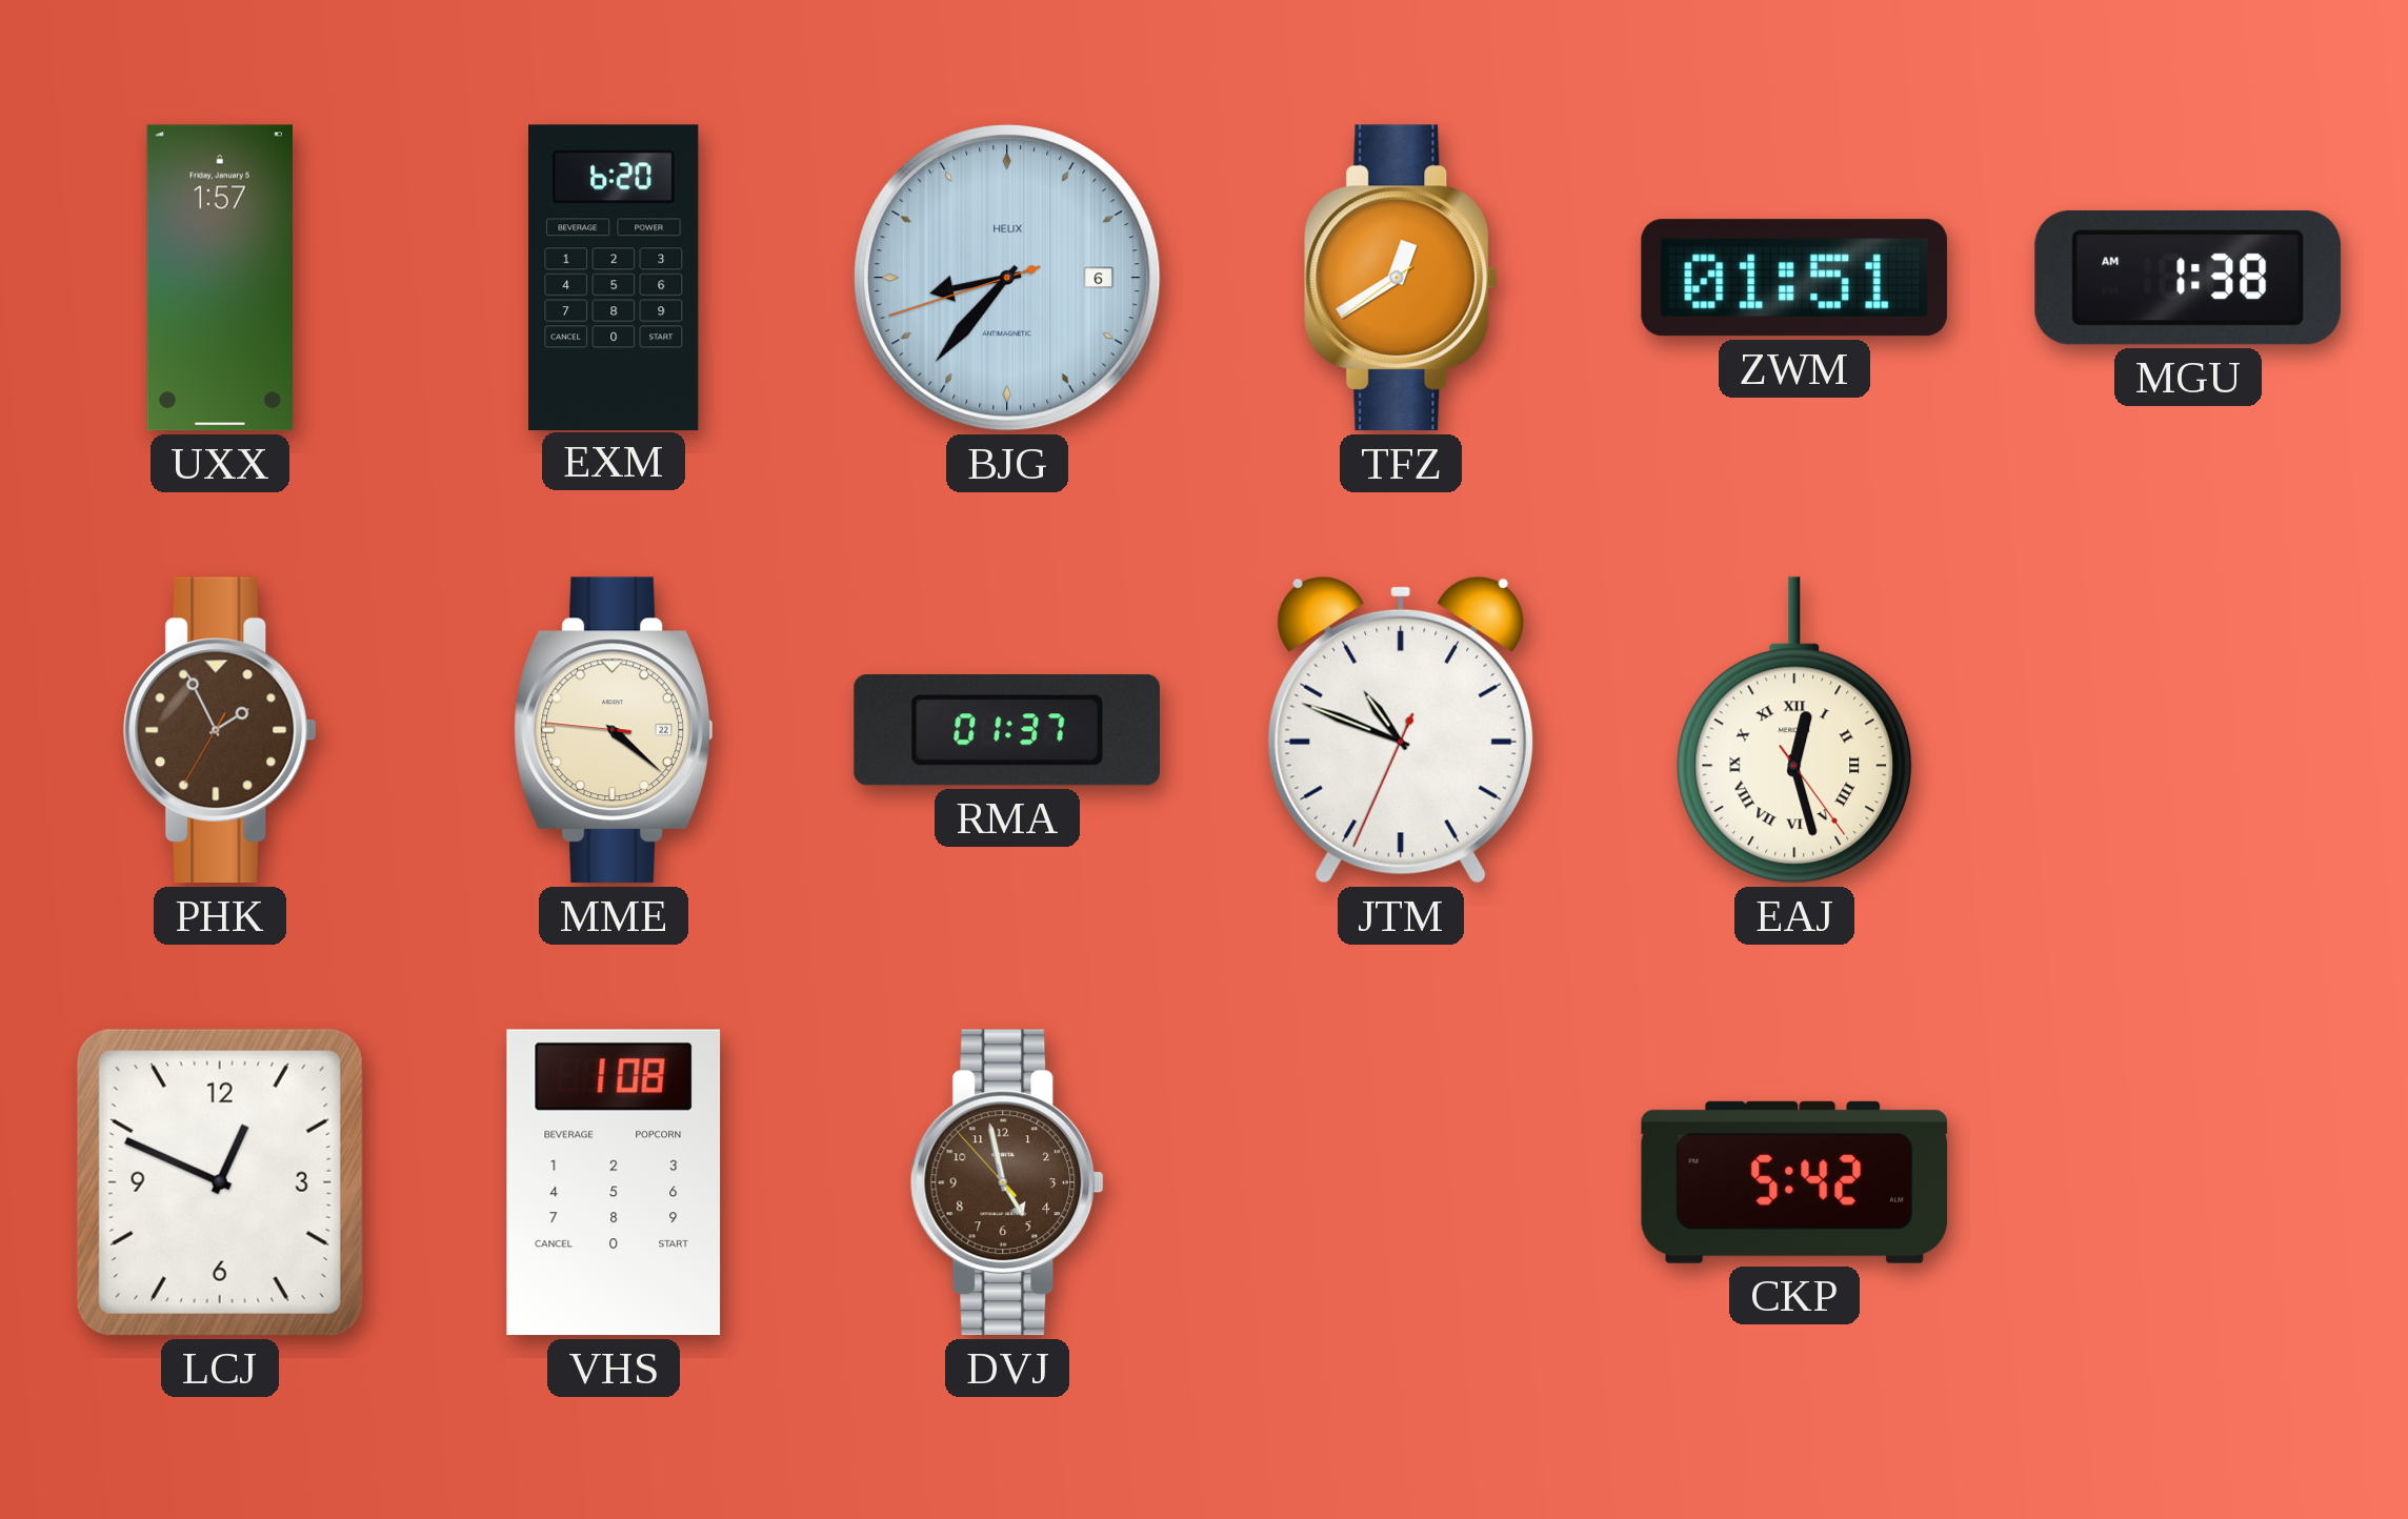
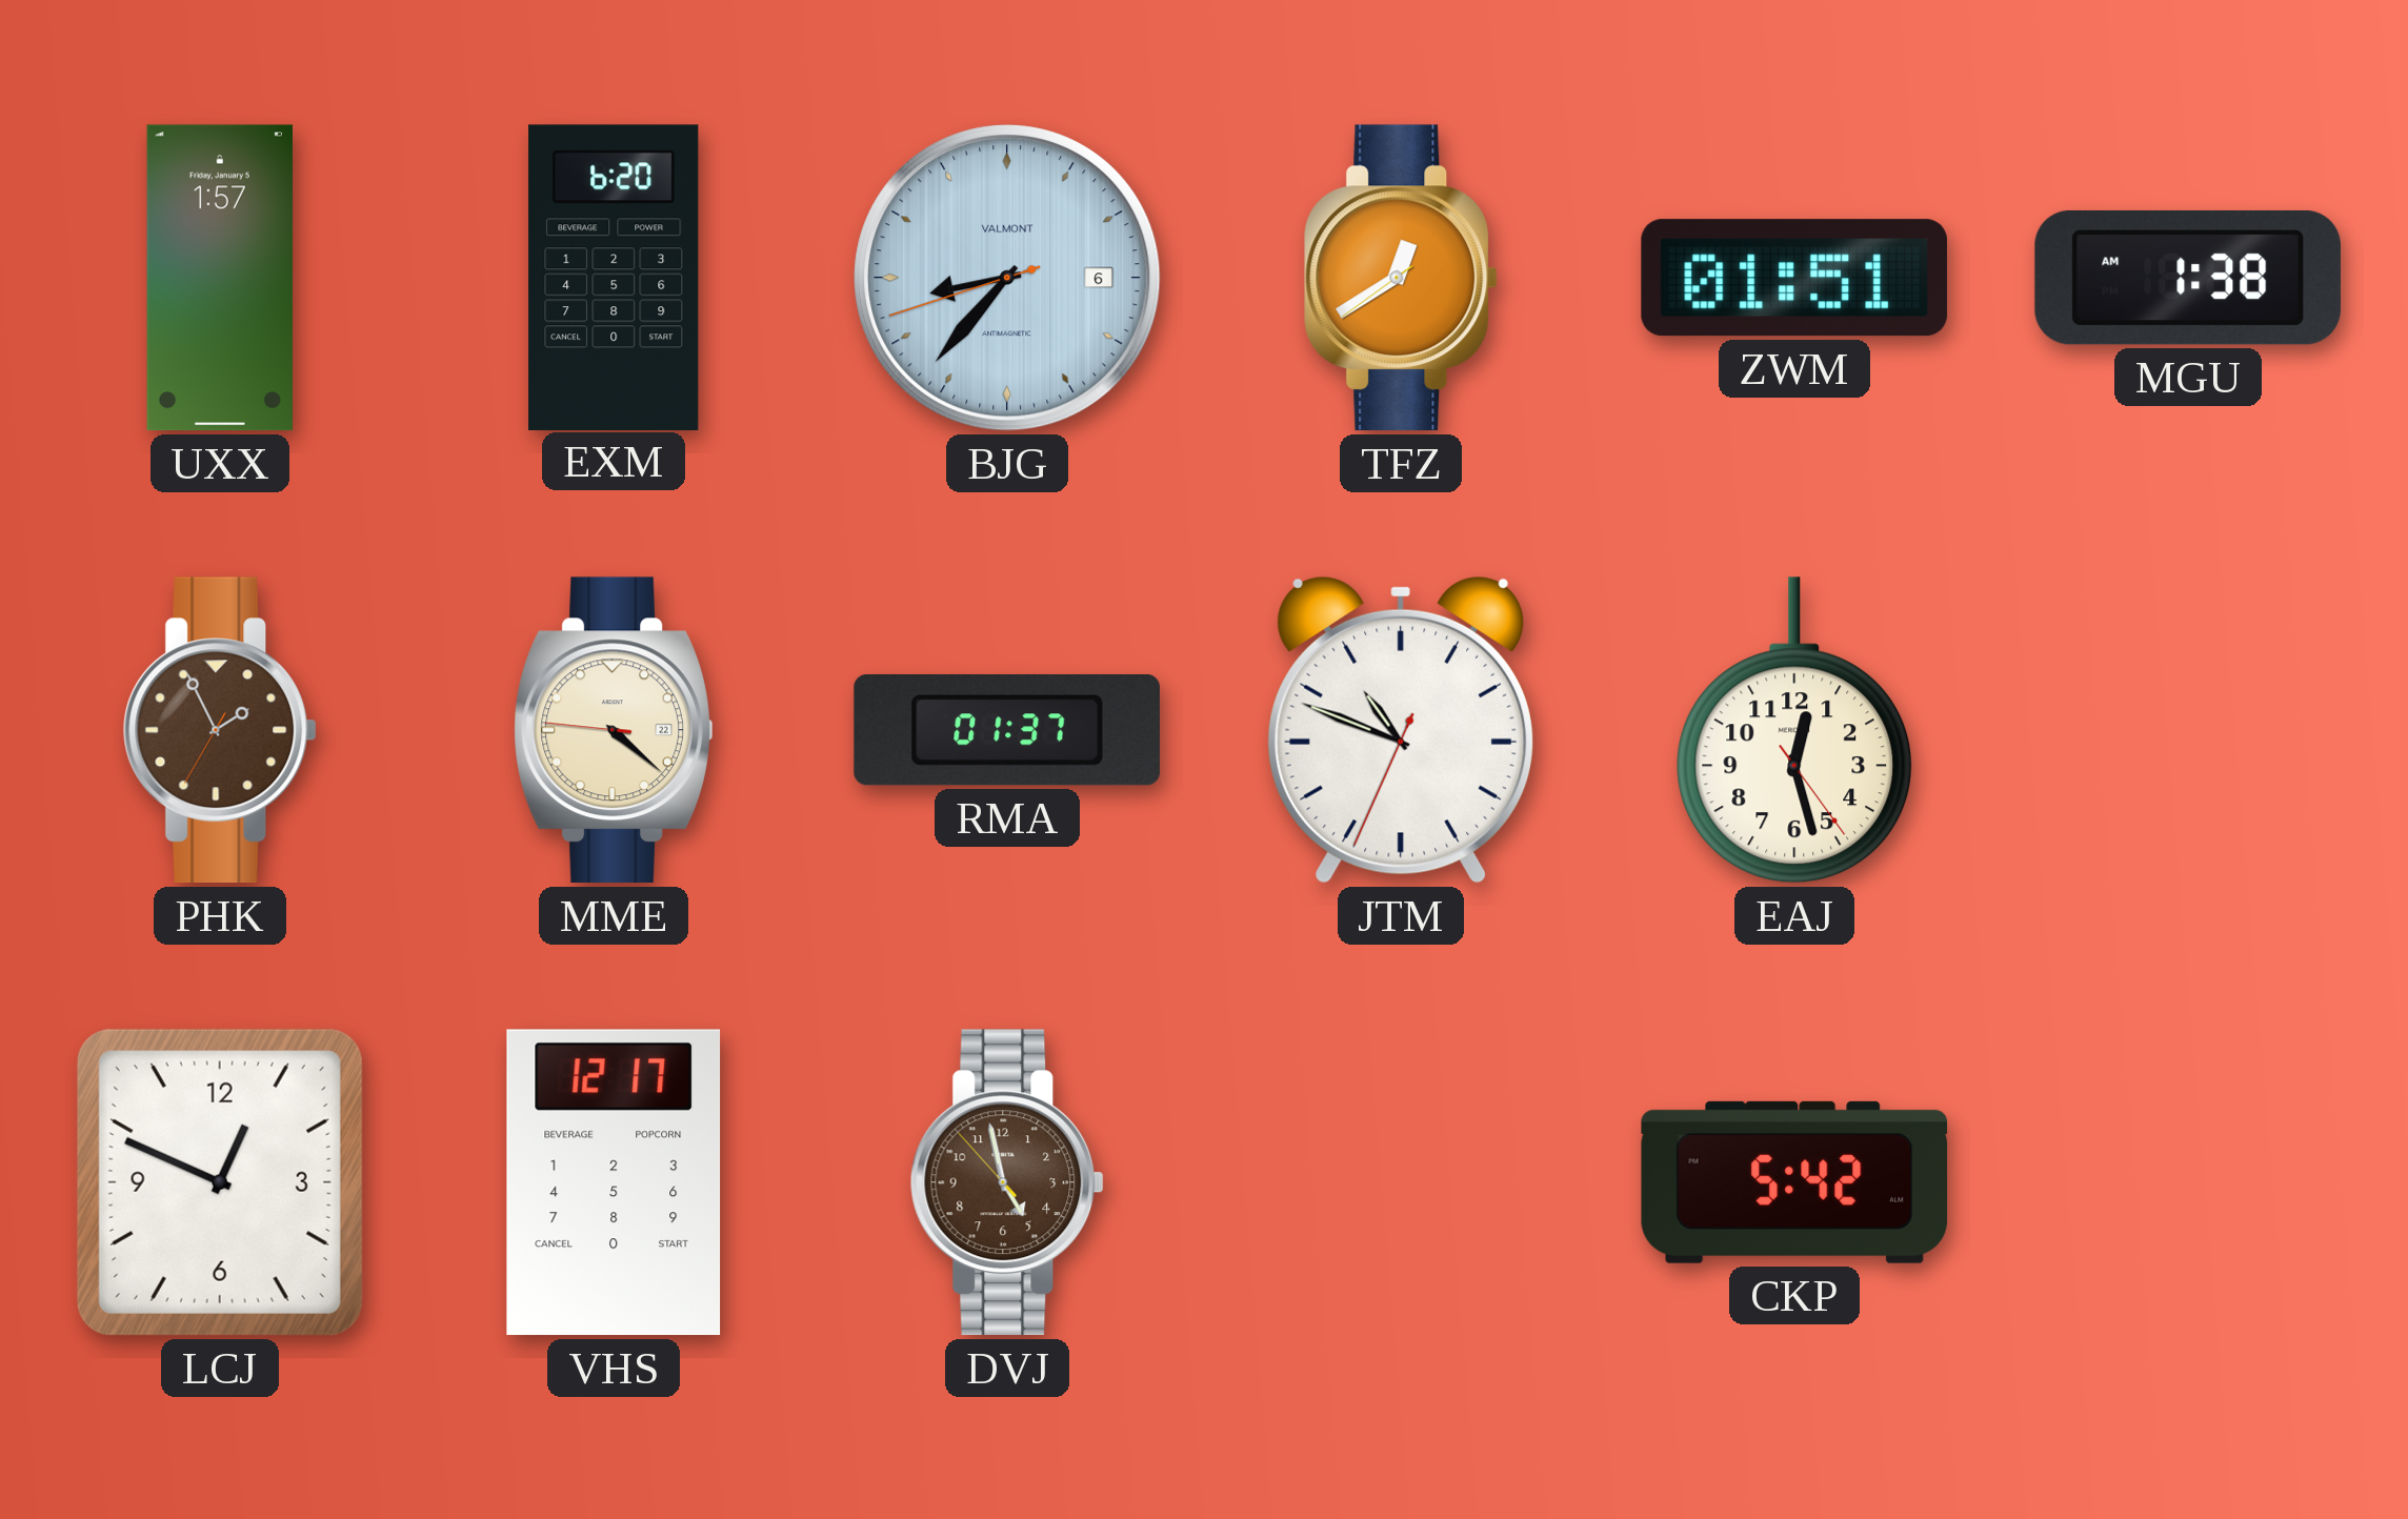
BJG brand: HELIX -> VALMONT
EAJ numerals: Roman -> Arabic
VHS: 1:08 -> 12:17
